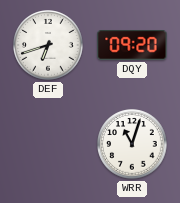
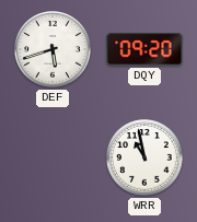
DEF: 6:42 -> 5:42
WRR: 11:03 -> 10:58
